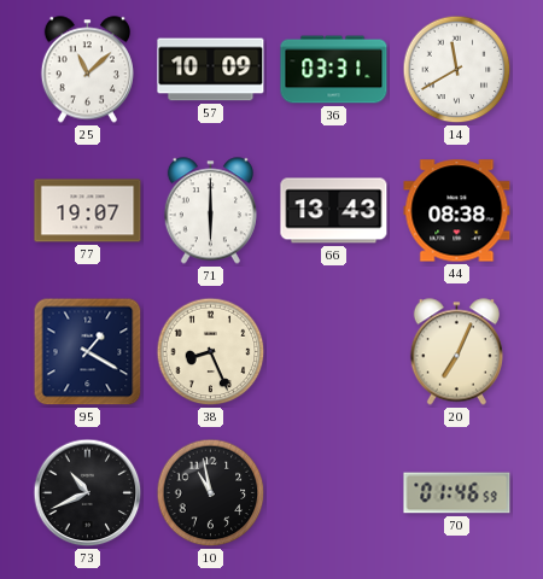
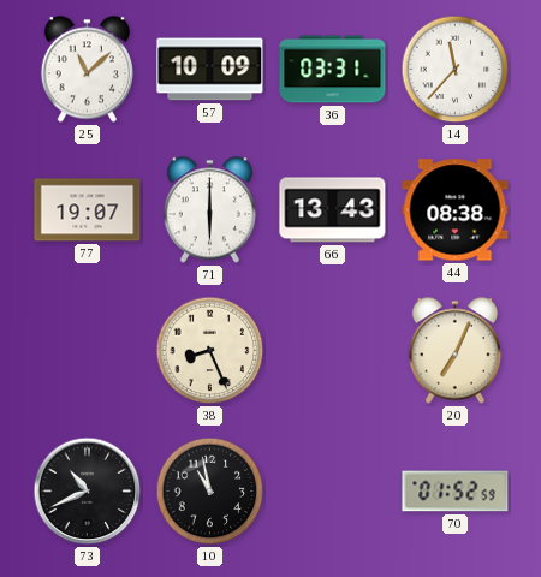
14: 11:40 -> 11:37
95: 1:20 -> none
70: 01:46 -> 01:52
